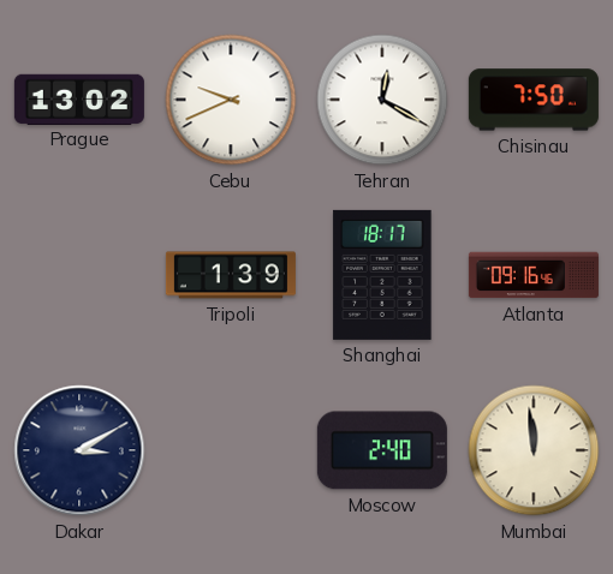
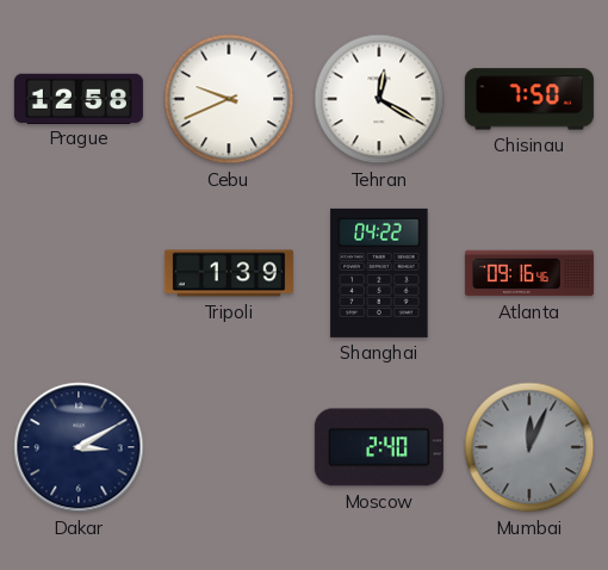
Prague: 13:02 -> 12:58
Shanghai: 18:17 -> 04:22
Mumbai: 11:59 -> 12:04
Mumbai dial: cream -> grey
